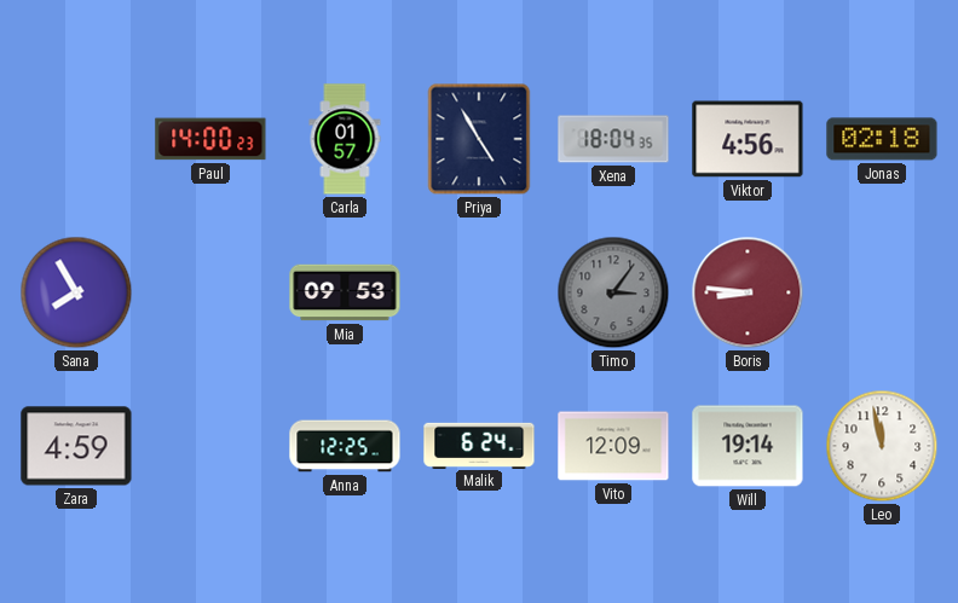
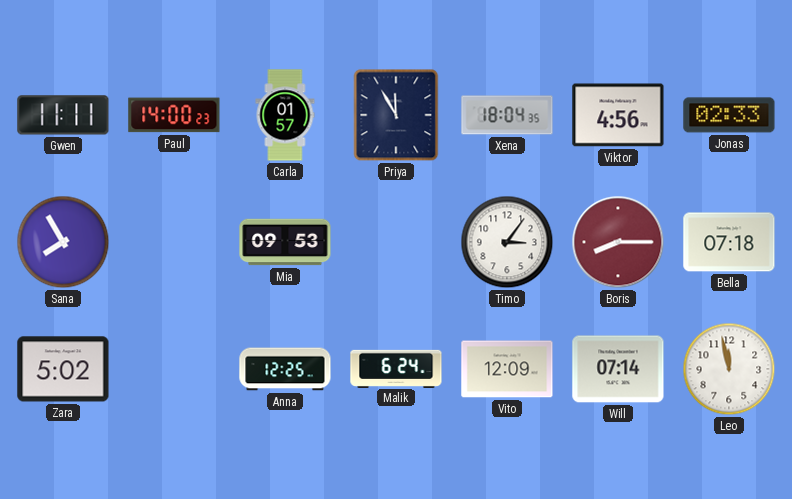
Gwen: none -> 11:11
Priya: 4:55 -> 11:55
Jonas: 02:18 -> 02:33
Timo dial: grey -> white
Boris: 8:46 -> 8:15
Bella: none -> 07:18
Zara: 4:59 -> 5:02
Will: 19:14 -> 07:14
